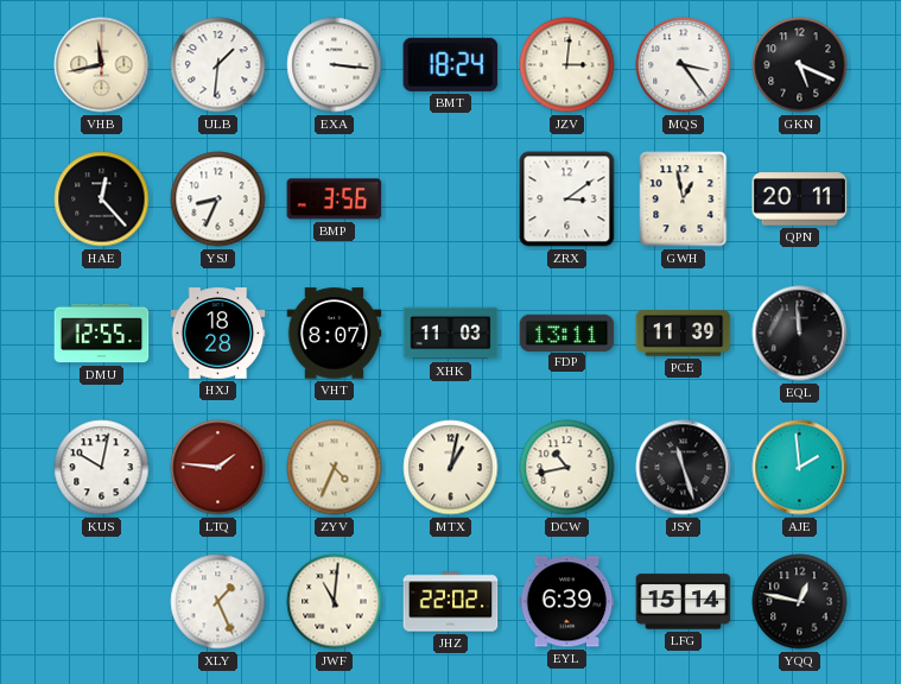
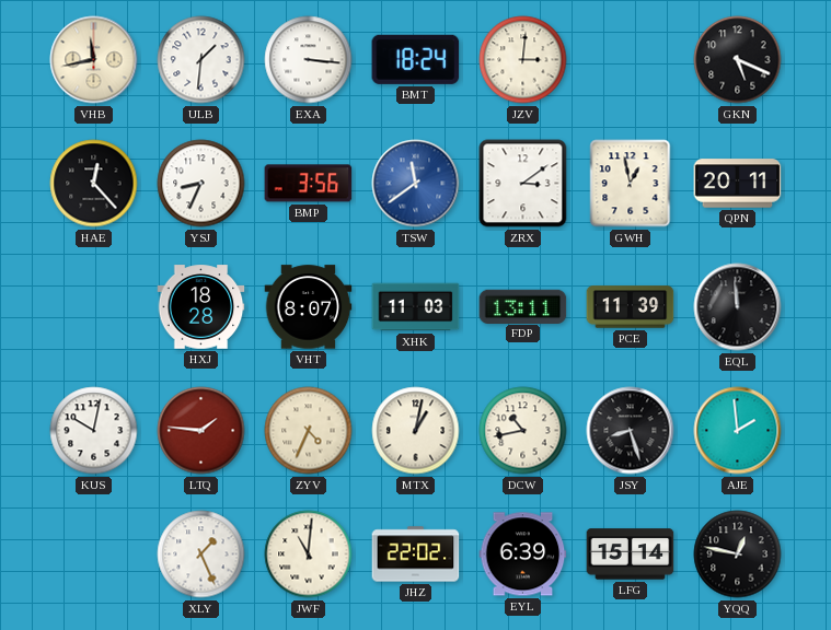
MQS: 3:24 -> none
TSW: none -> 11:39
DMU: 12:55 -> none
JSY: 11:27 -> 8:27
